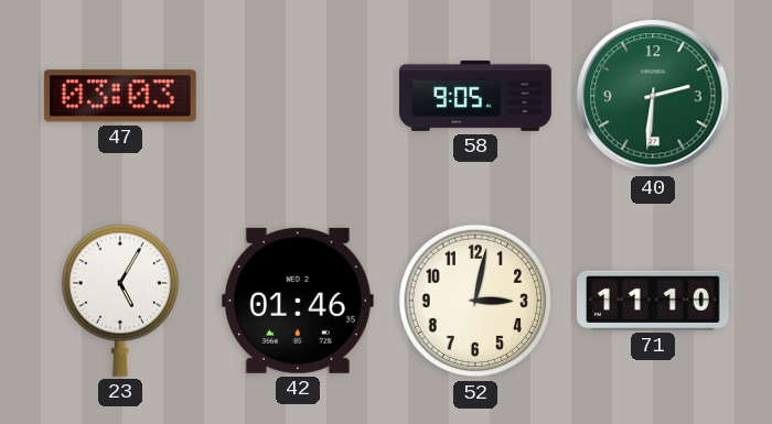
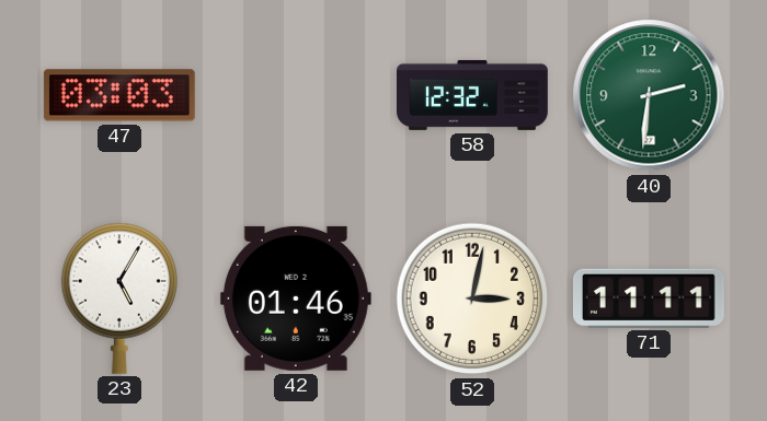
58: 9:05 -> 12:32
71: 11:10 -> 11:11
